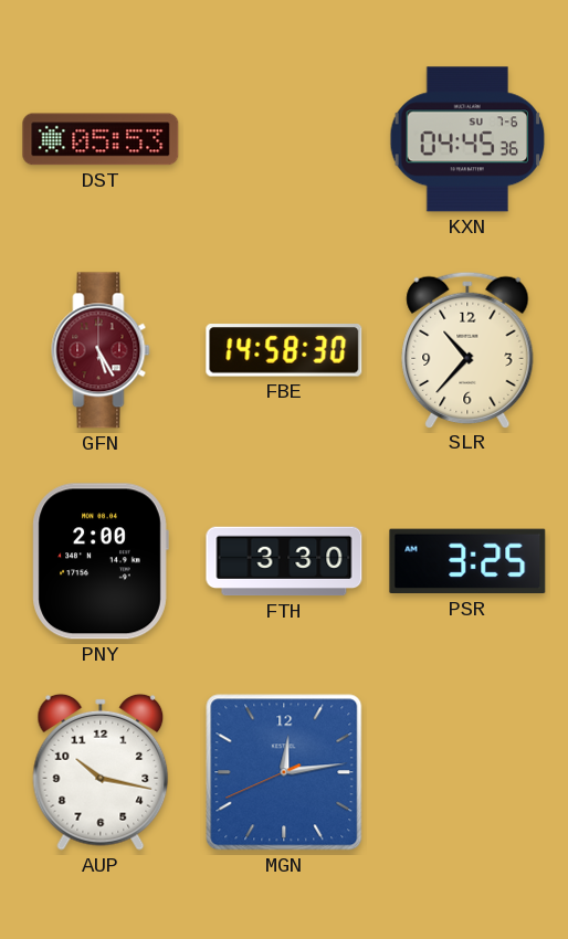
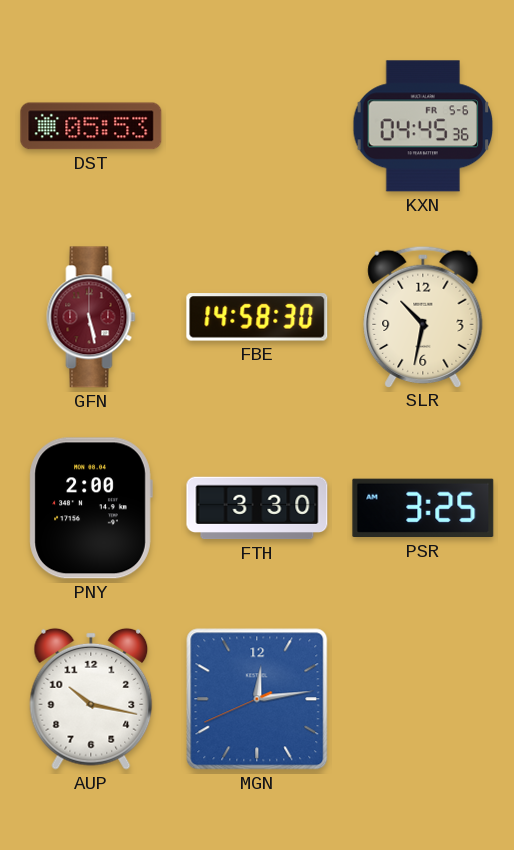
KXN date: SU 7-6 -> FR 5-6
GFN: 5:25 -> 5:28
SLR: 10:37 -> 10:32
